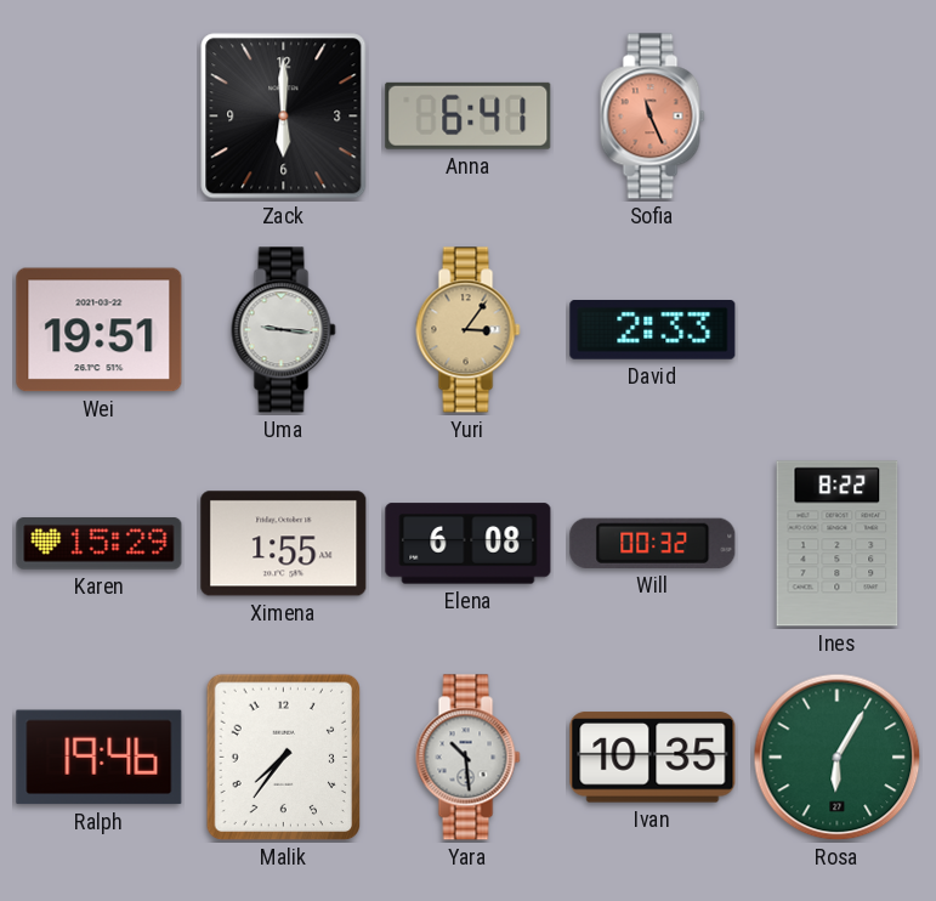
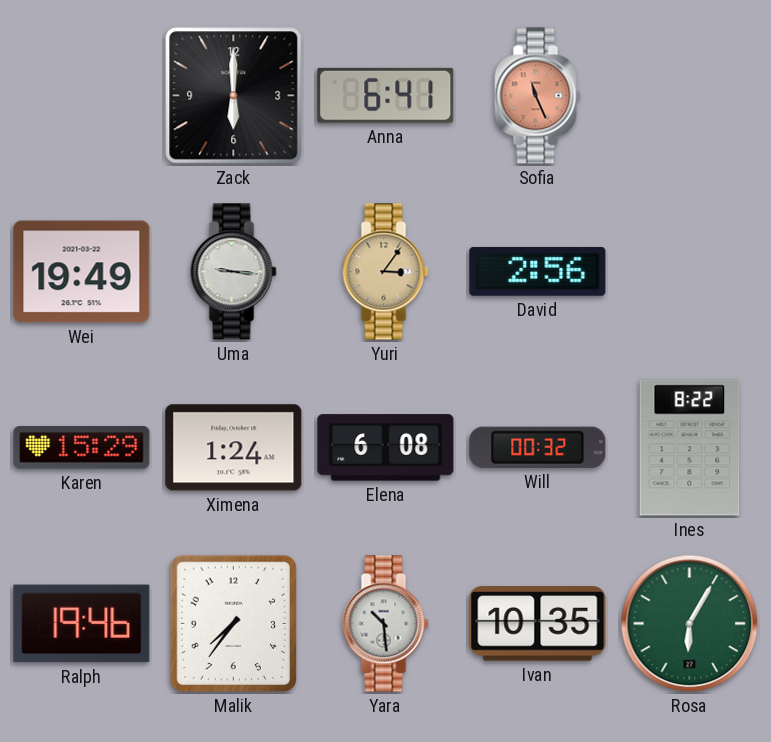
Wei: 19:51 -> 19:49
David: 2:33 -> 2:56
Ximena: 1:55 -> 1:24
